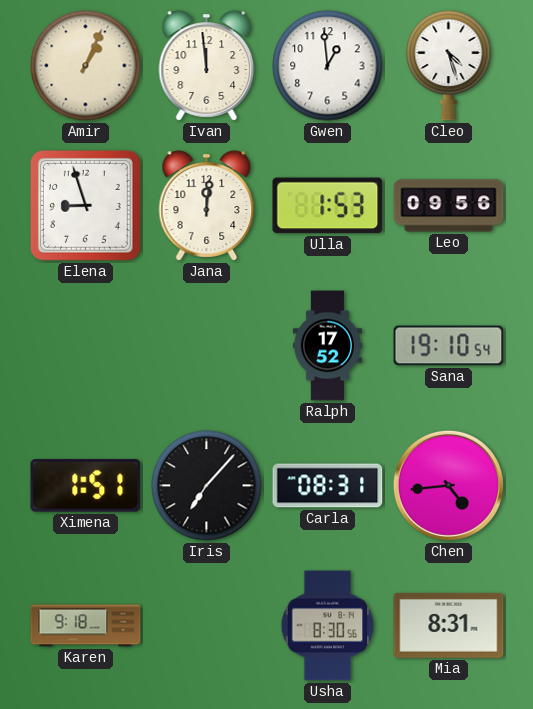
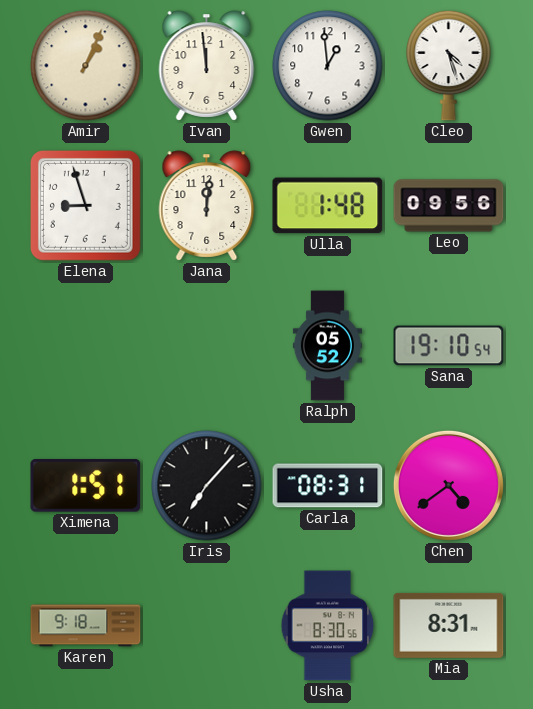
Ulla: 1:53 -> 1:48
Ralph: 17:52 -> 05:52
Chen: 4:44 -> 4:39
